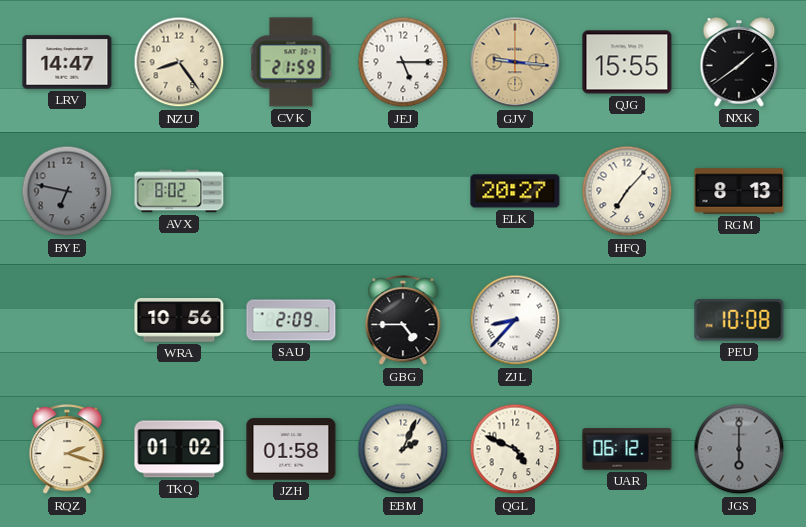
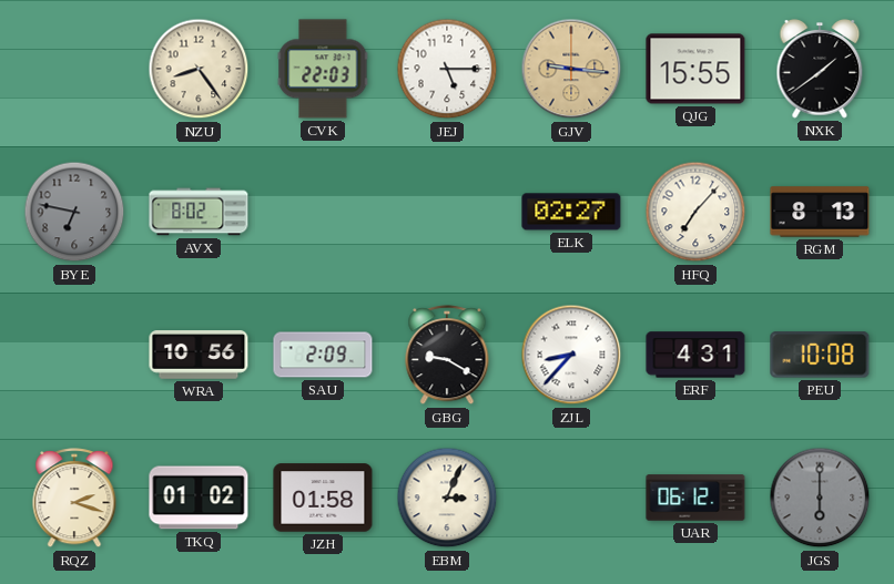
LRV: 14:47 -> none
CVK: 21:59 -> 22:03
ELK: 20:27 -> 02:27
GBG: 4:45 -> 9:20
ERF: none -> 4:31
EBM: 2:04 -> 3:04
QGL: 4:49 -> none
